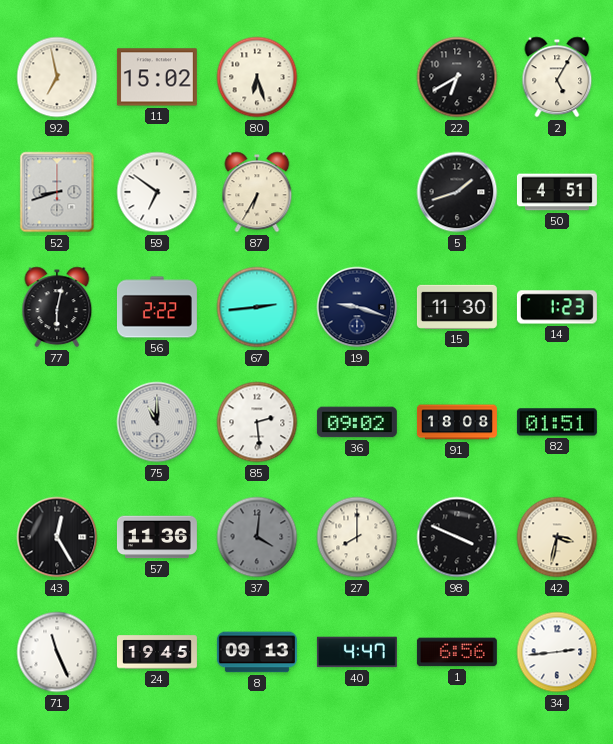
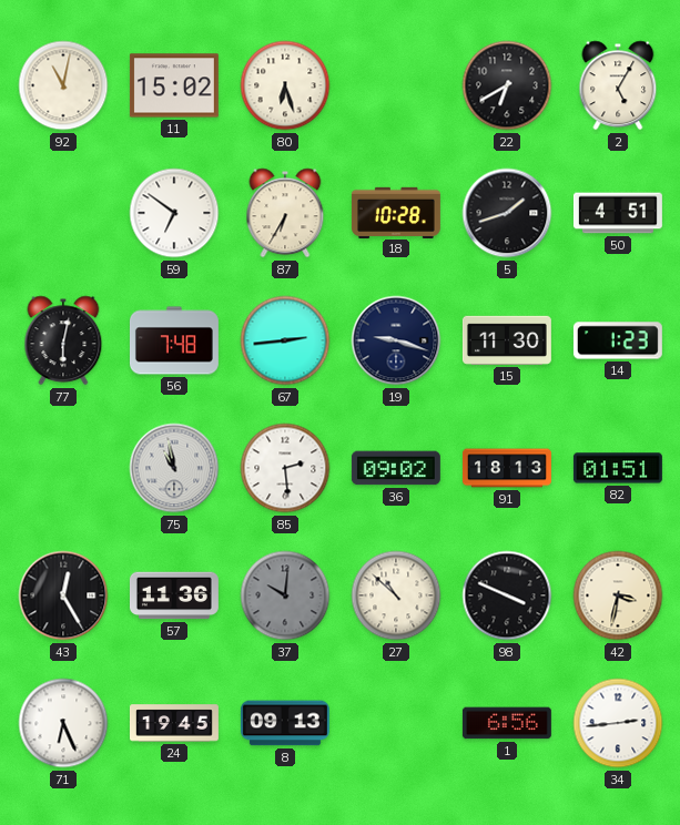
92: 6:58 -> 11:02
52: 8:42 -> none
18: none -> 10:28
56: 2:22 -> 7:48
75: 11:00 -> 10:58
91: 18:08 -> 18:13
37: 4:01 -> 10:01
27: 8:00 -> 10:52
71: 11:26 -> 6:26
40: 4:47 -> none
